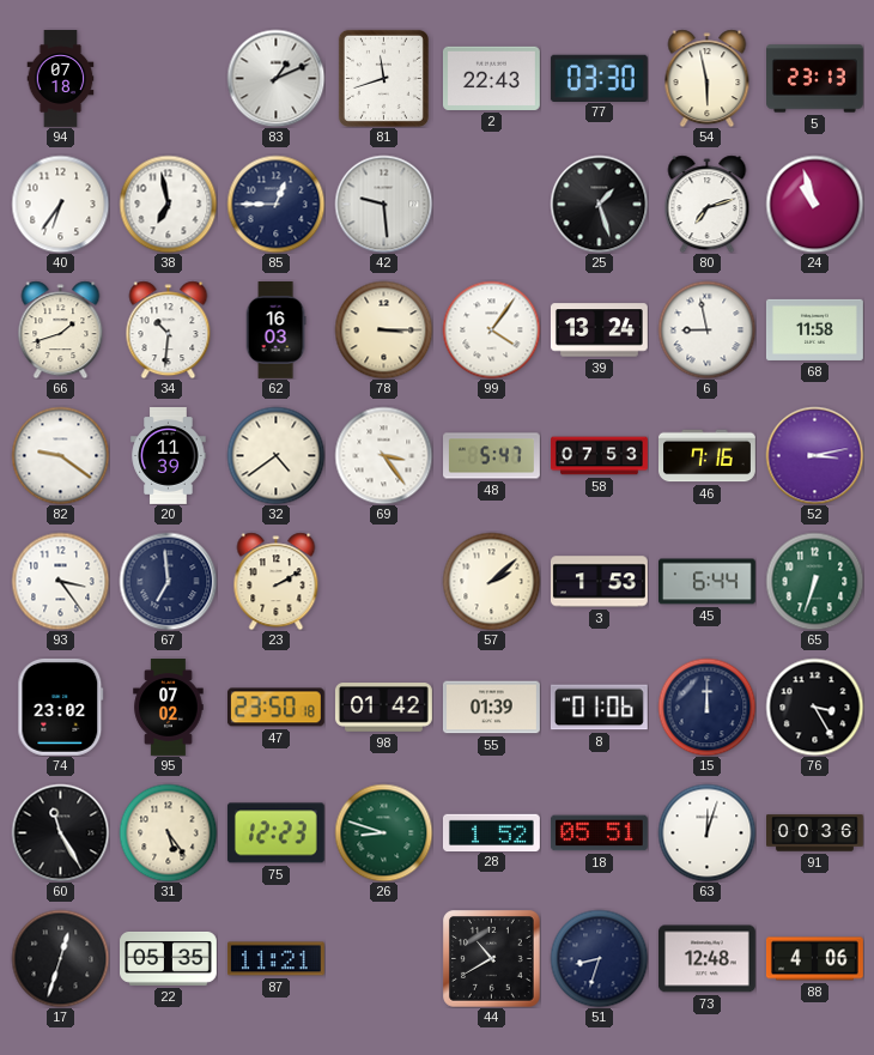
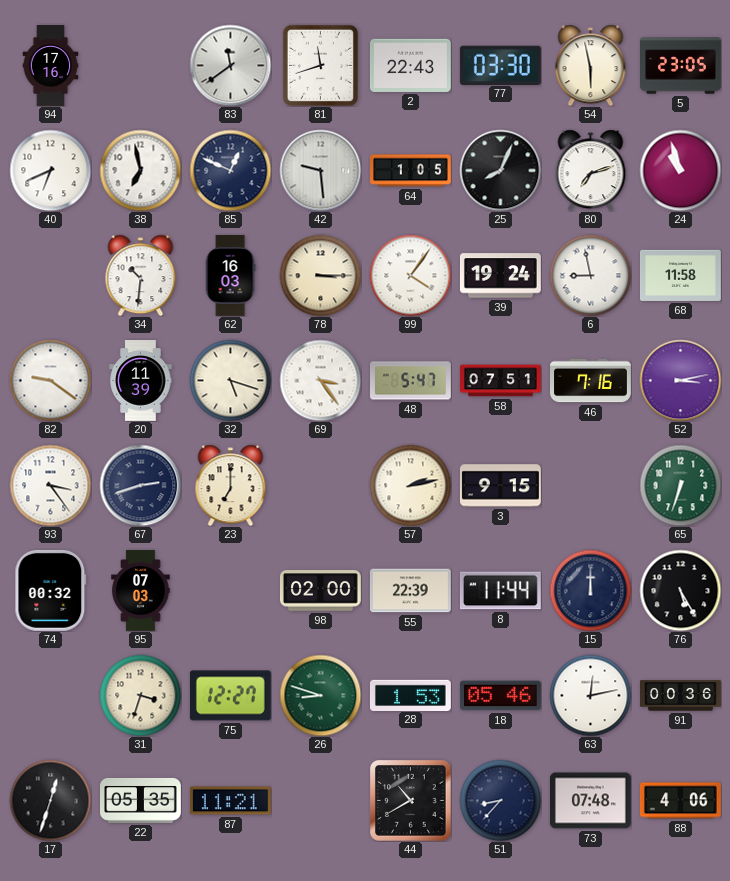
94: 07:18 -> 17:16
83: 1:11 -> 11:39
5: 23:13 -> 23:05
40: 6:36 -> 6:41
85: 12:45 -> 12:49
64: none -> 1:05
25: 1:27 -> 8:04
66: 1:42 -> none
39: 13:24 -> 19:24
32: 4:39 -> 5:18
58: 07:53 -> 07:51
67: 6:59 -> 2:42
23: 2:10 -> 7:00
57: 2:08 -> 2:13
3: 1:53 -> 9:15
45: 6:44 -> none
74: 23:02 -> 00:32
95: 07:02 -> 07:03
47: 23:50 -> none
98: 01:42 -> 02:00
55: 01:39 -> 22:39
8: 01:06 -> 11:44
76: 3:25 -> 5:25
60: 11:25 -> none
31: 5:24 -> 3:33
75: 12:23 -> 12:27
28: 1:52 -> 1:53
18: 05:51 -> 05:46
63: 12:03 -> 12:13
51: 8:33 -> 8:37
73: 12:48 -> 07:48
